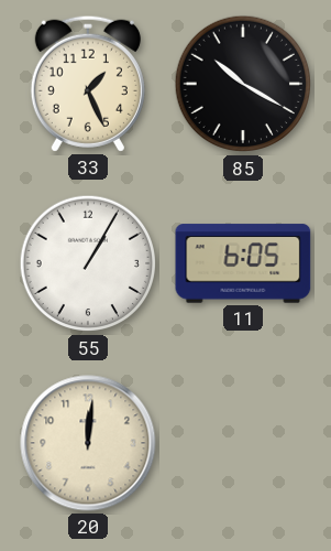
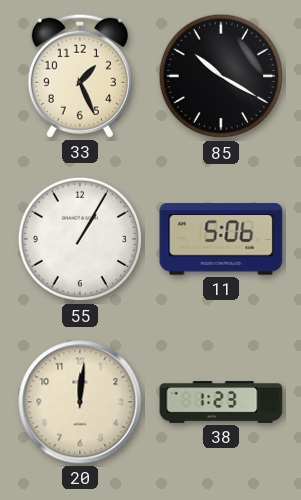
11: 6:05 -> 5:06
38: none -> 1:23
